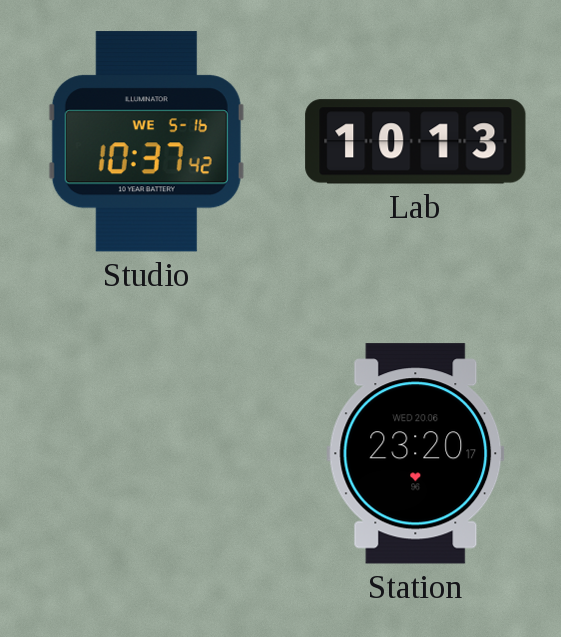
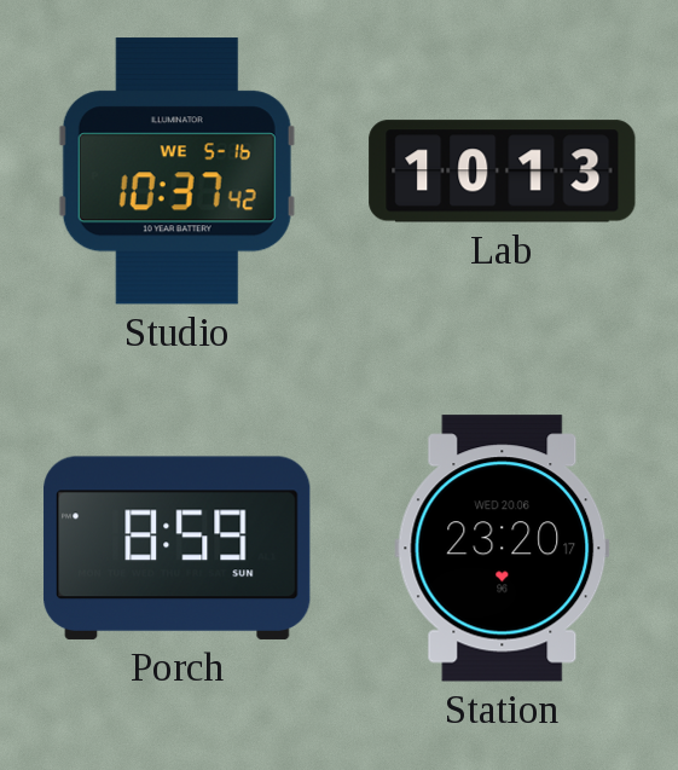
Porch: none -> 8:59
